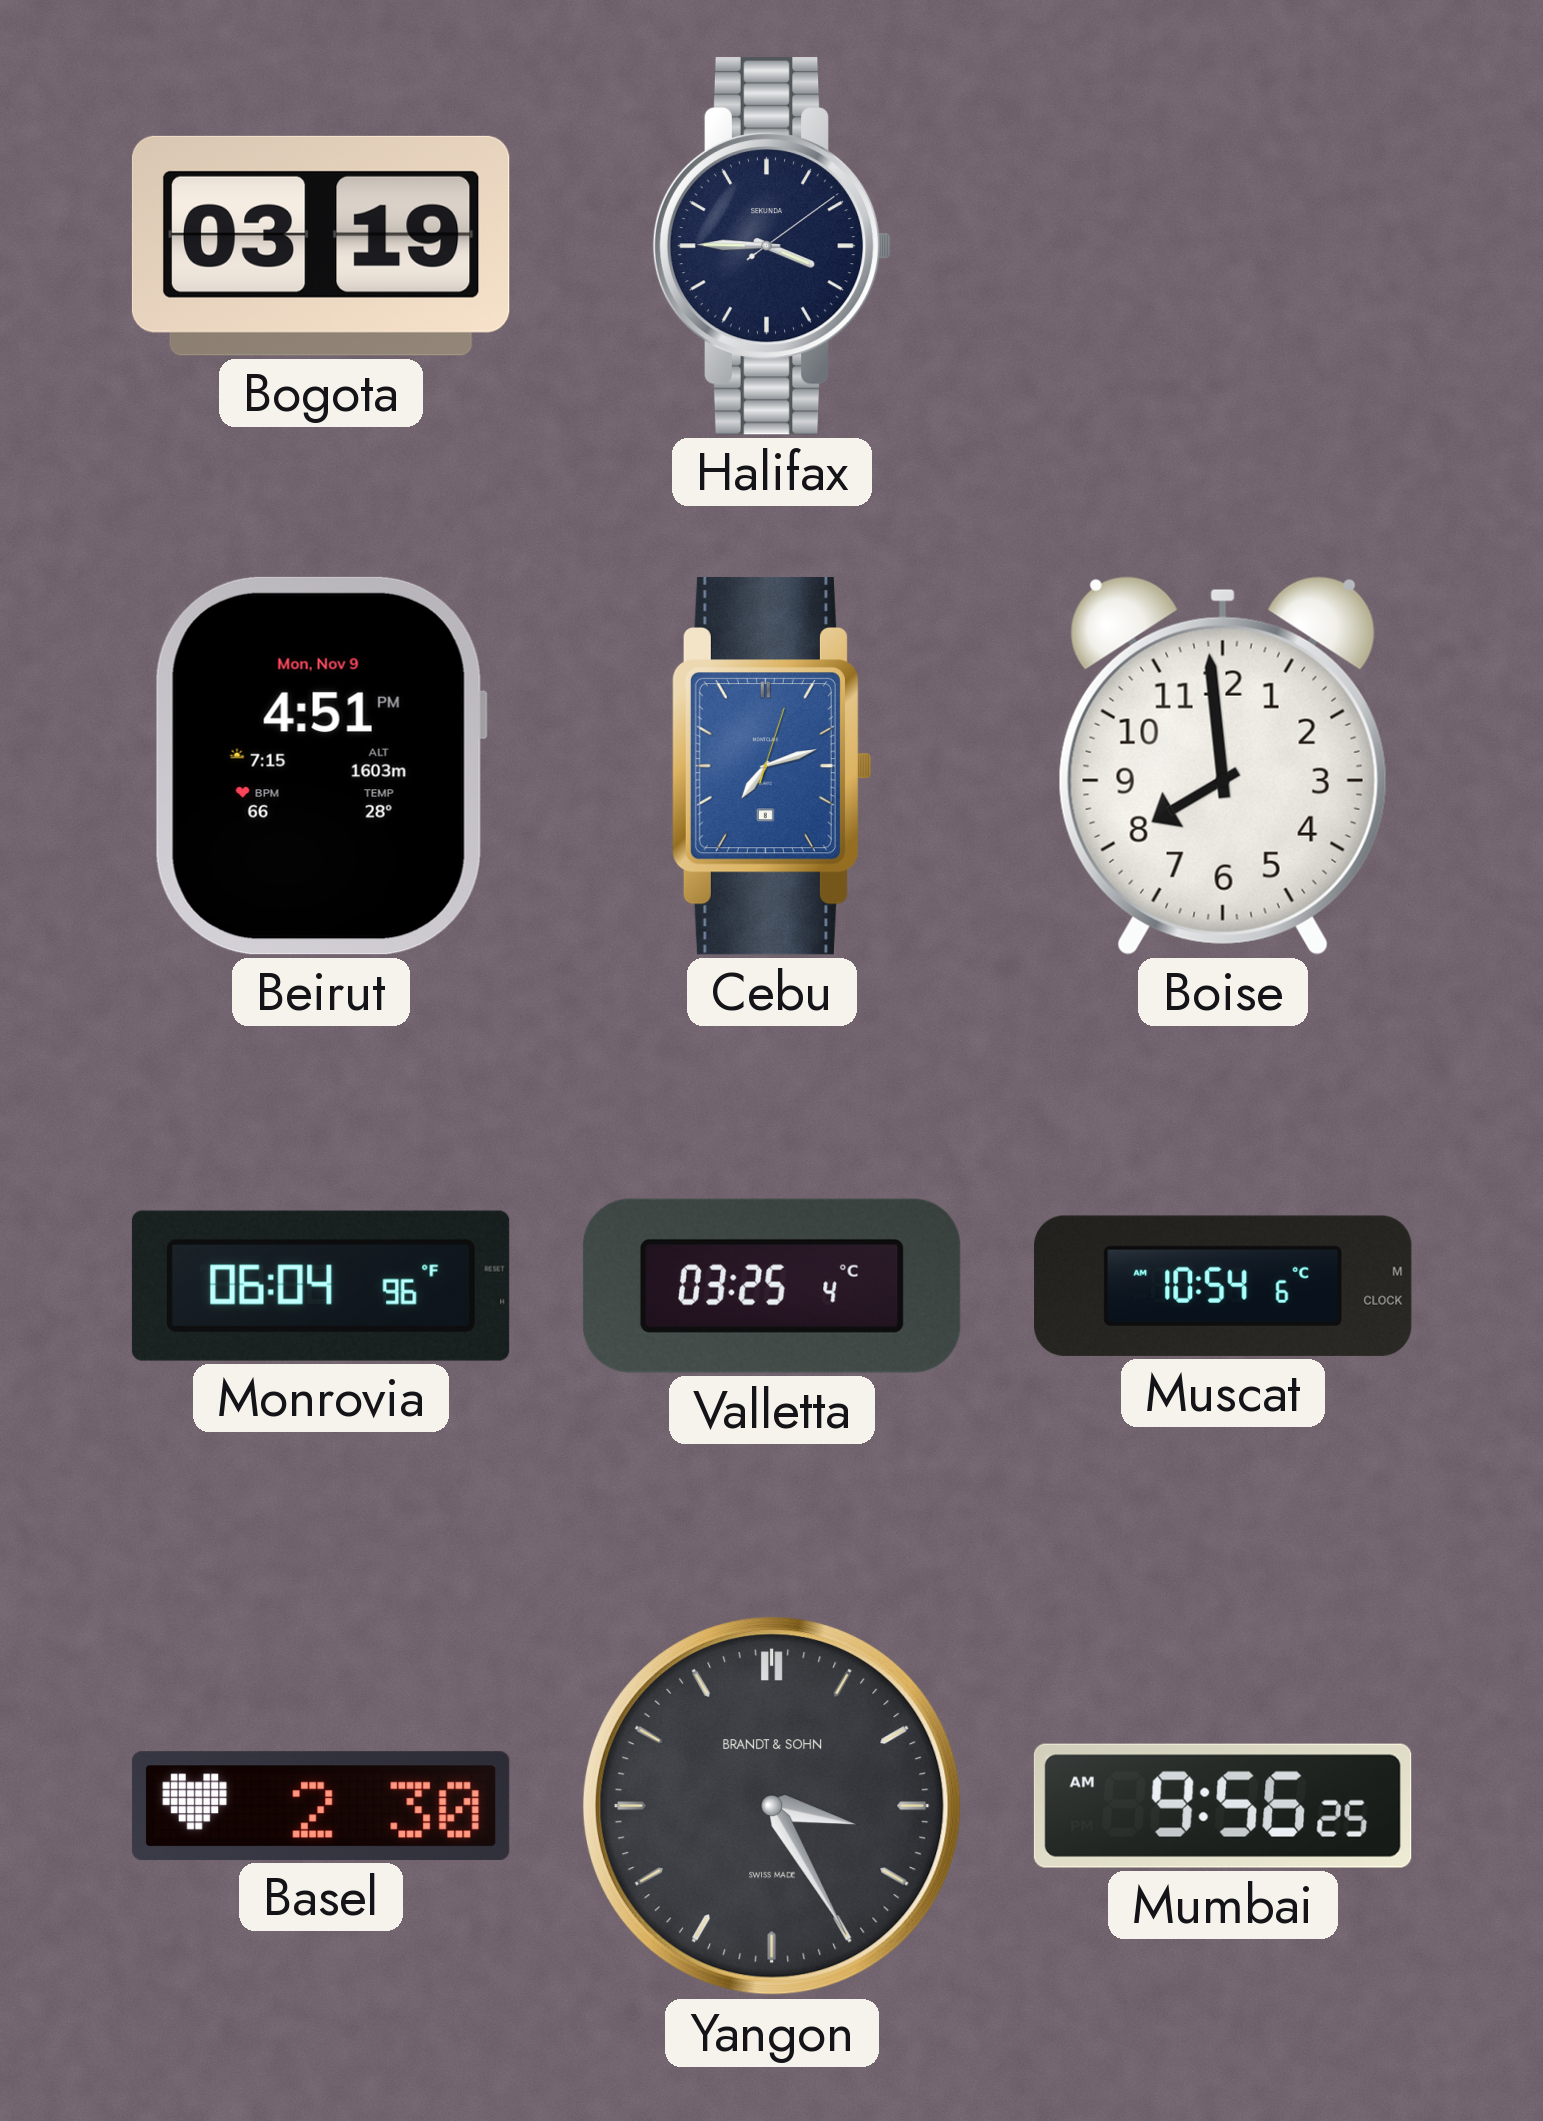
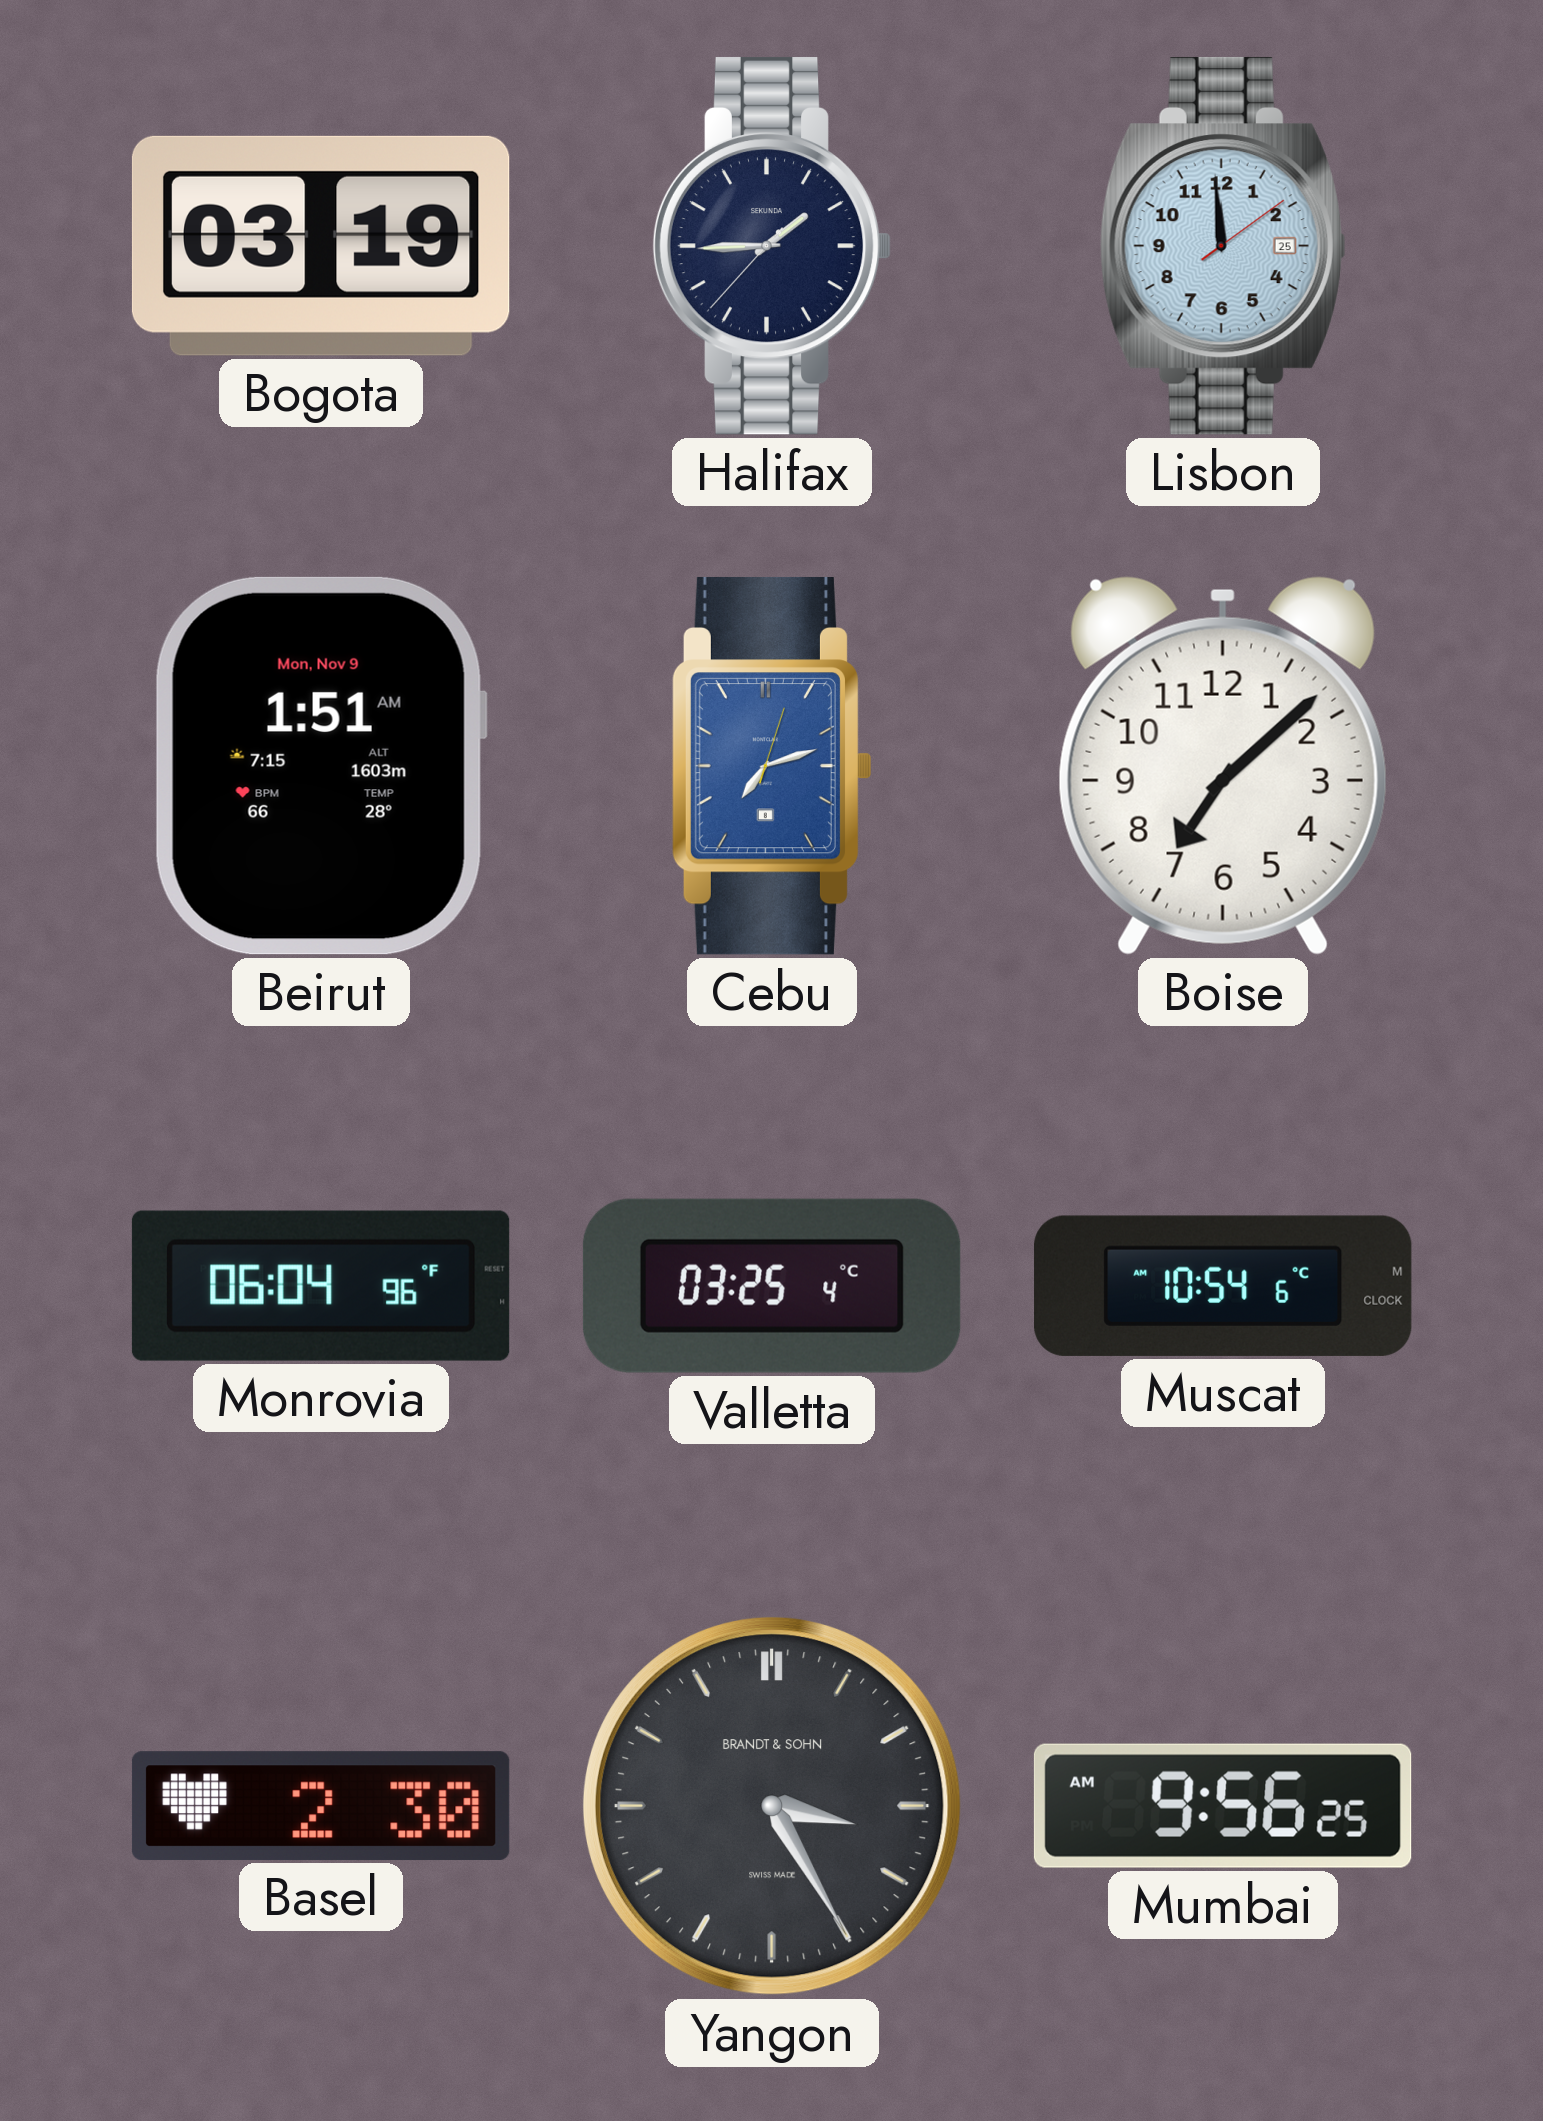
Halifax: 3:45 -> 1:44
Lisbon: none -> 11:59
Beirut: 4:51 -> 1:51
Boise: 7:59 -> 7:08
